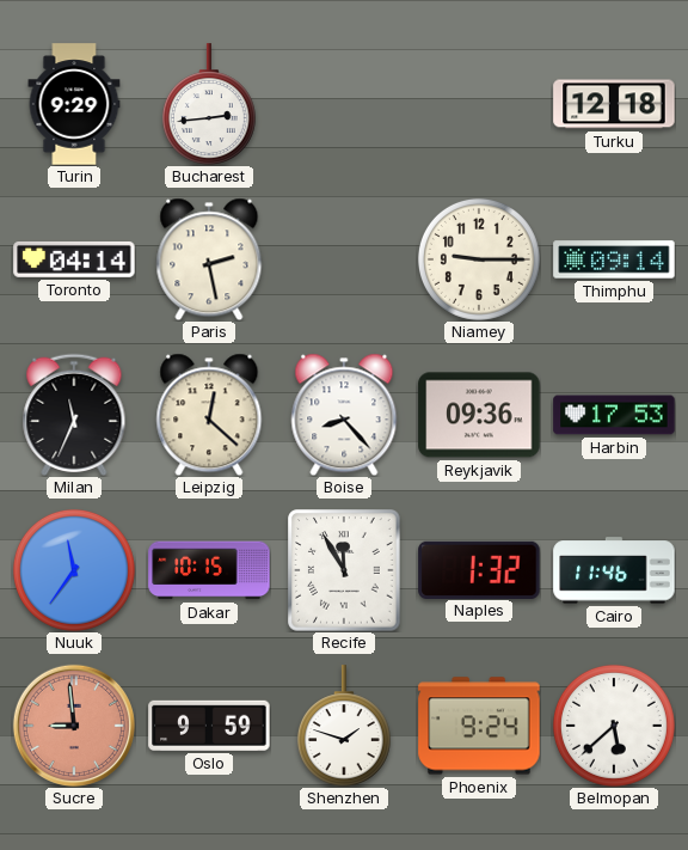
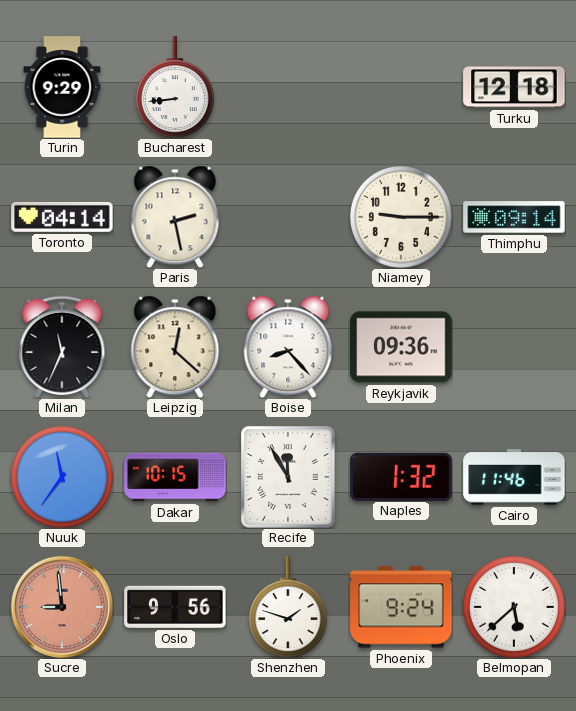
Bucharest: 2:44 -> 8:44
Harbin: 17:53 -> none
Oslo: 9:59 -> 9:56
